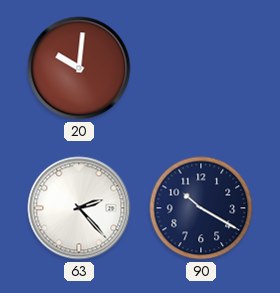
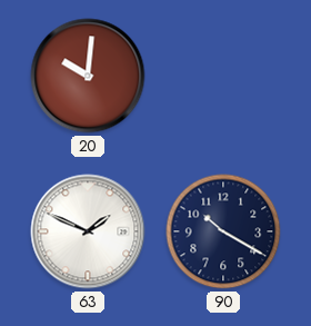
63: 2:23 -> 1:49
